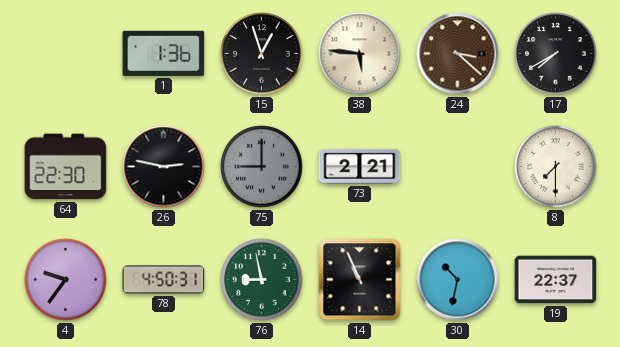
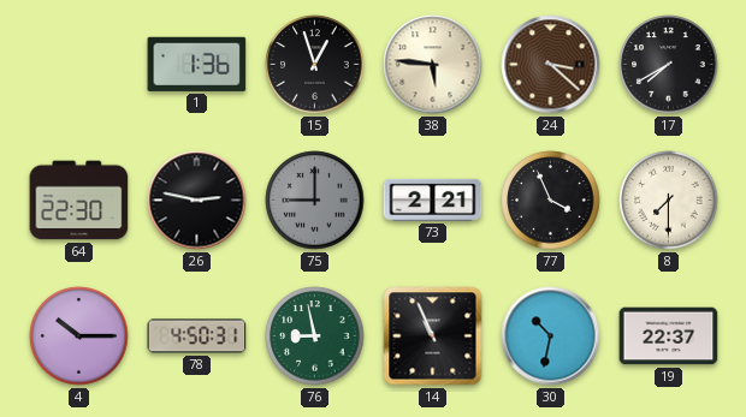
77: none -> 3:56
4: 9:36 -> 10:15
